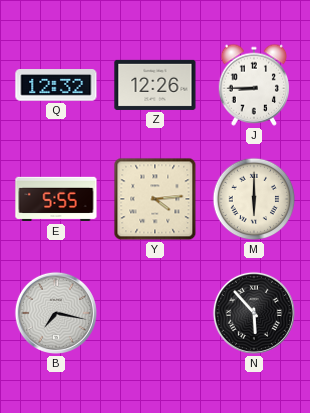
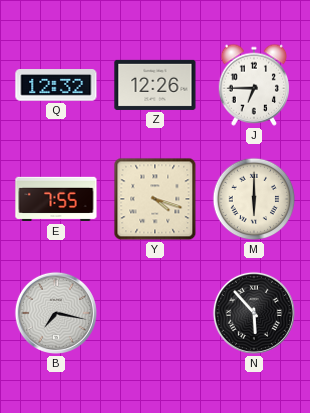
J: 8:45 -> 6:45
E: 5:55 -> 7:55
Y: 4:14 -> 4:18
